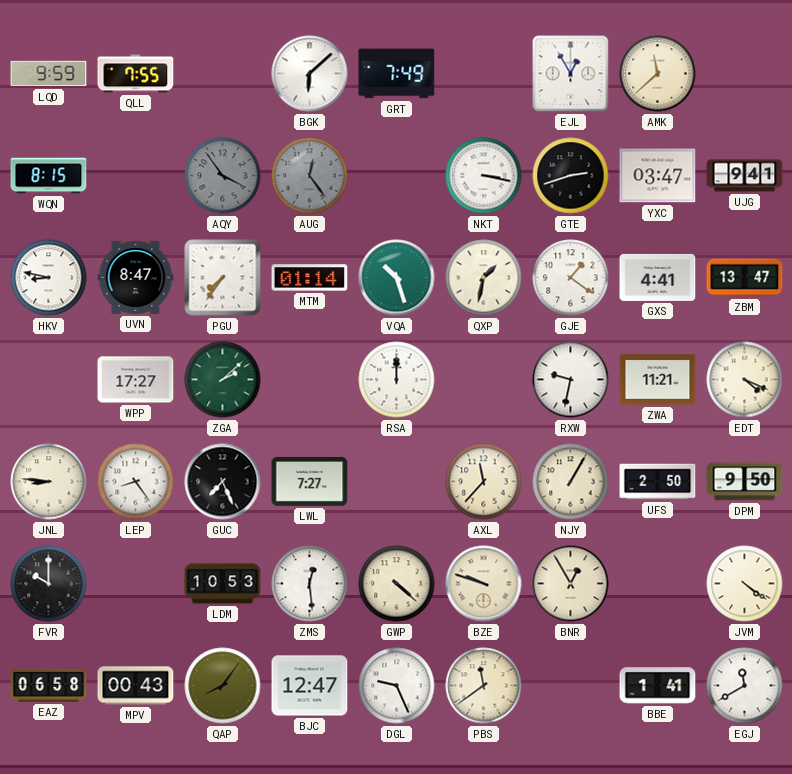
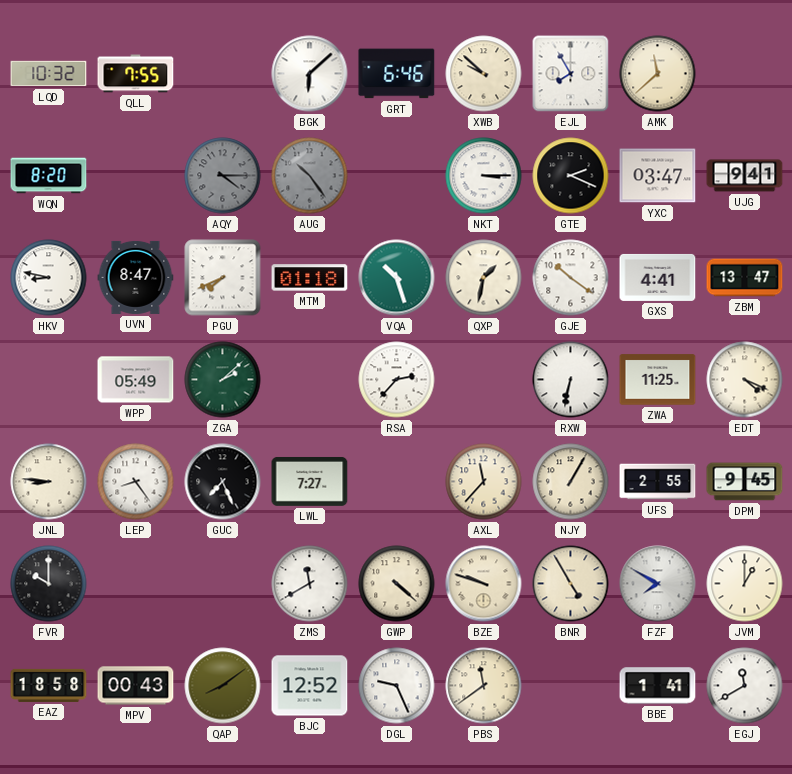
LQD: 9:59 -> 10:32
GRT: 7:49 -> 6:46
XWB: none -> 9:52
EJL: 12:55 -> 7:55
WQN: 8:15 -> 8:20
AQY: 3:54 -> 4:15
AUG: 12:24 -> 10:24
NKT: 3:17 -> 3:15
GTE: 2:42 -> 2:19
PGU: 7:36 -> 7:41
MTM: 01:14 -> 01:18
GJE: 1:21 -> 10:21
WPP: 17:27 -> 05:49
RSA: 12:00 -> 2:37
RXW: 9:32 -> 6:32
ZWA: 11:21 -> 11:25
UFS: 2:50 -> 2:55
DPM: 9:50 -> 9:45
LDM: 10:53 -> none
ZMS: 12:29 -> 11:40
BNR: 12:55 -> 4:55
FZF: none -> 7:50
JVM: 4:21 -> 1:00
EAZ: 06:58 -> 18:58
QAP: 8:06 -> 8:09
BJC: 12:47 -> 12:52
